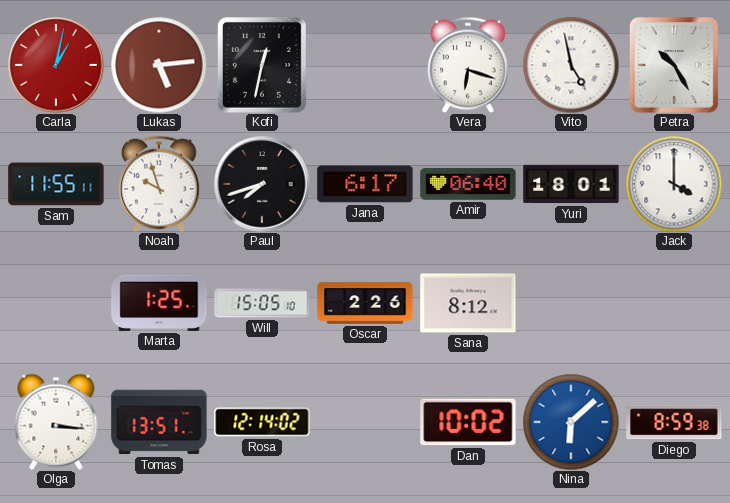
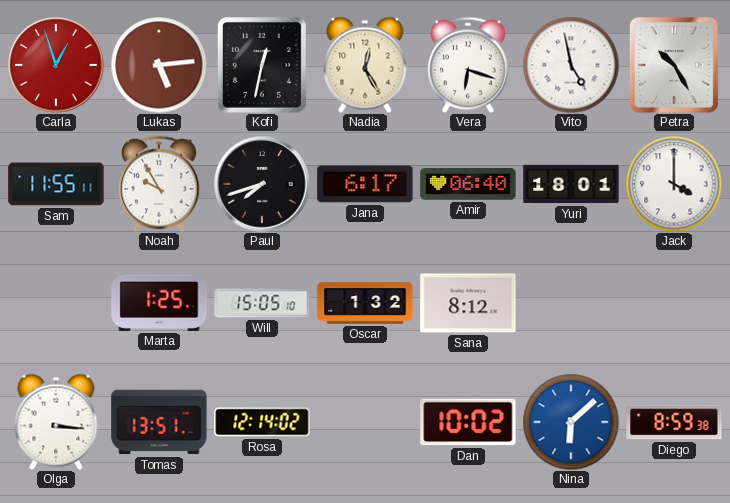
Carla: 1:02 -> 12:57
Nadia: none -> 12:25
Noah: 9:57 -> 9:55
Oscar: 2:26 -> 1:32
